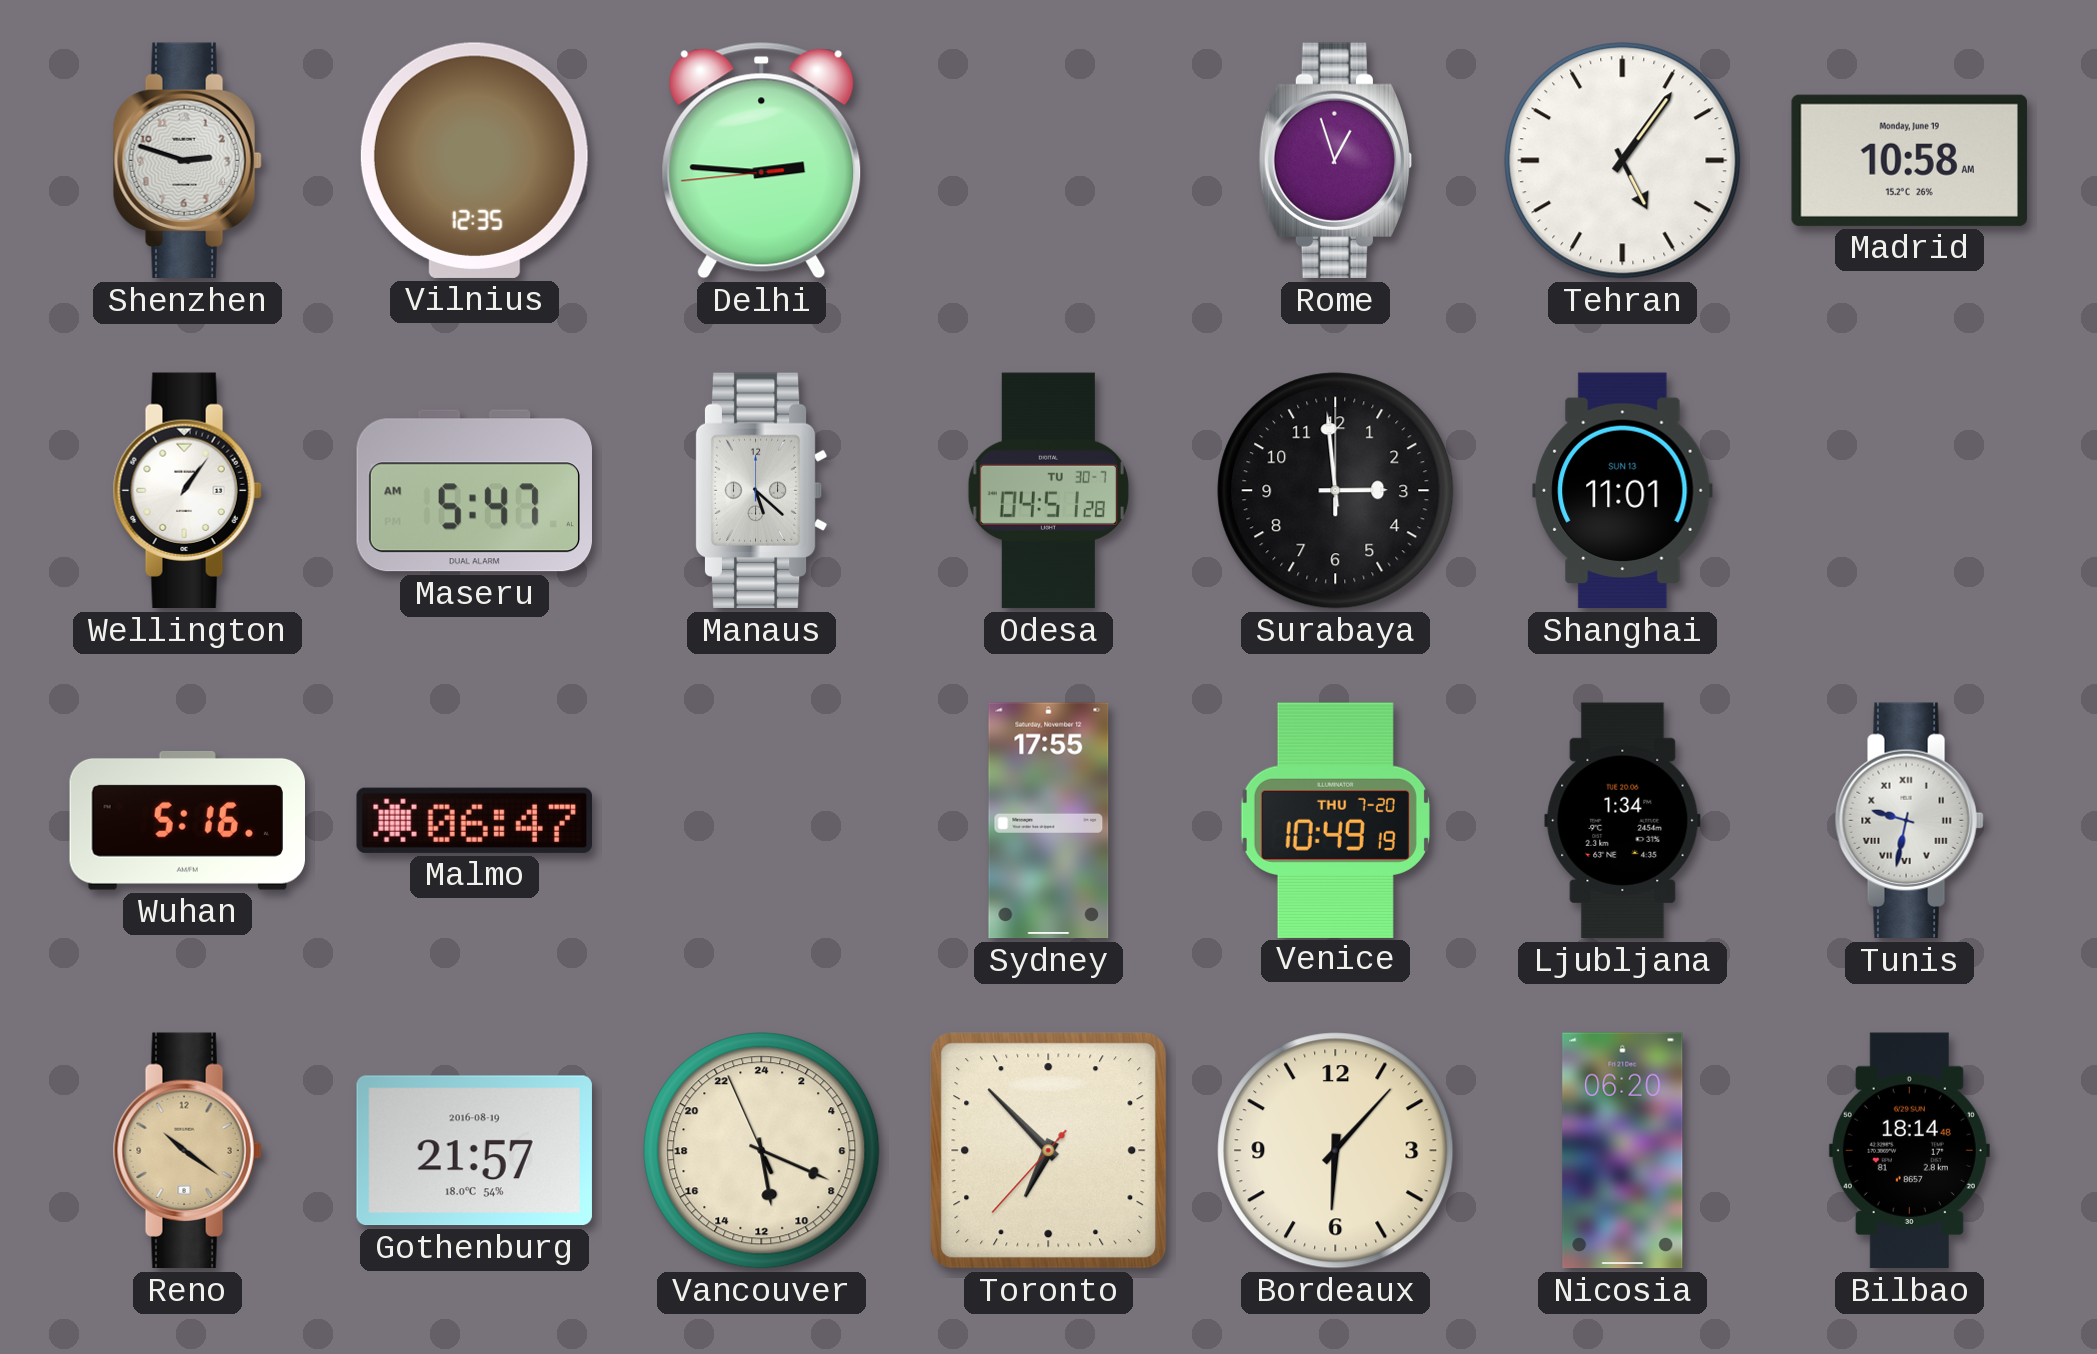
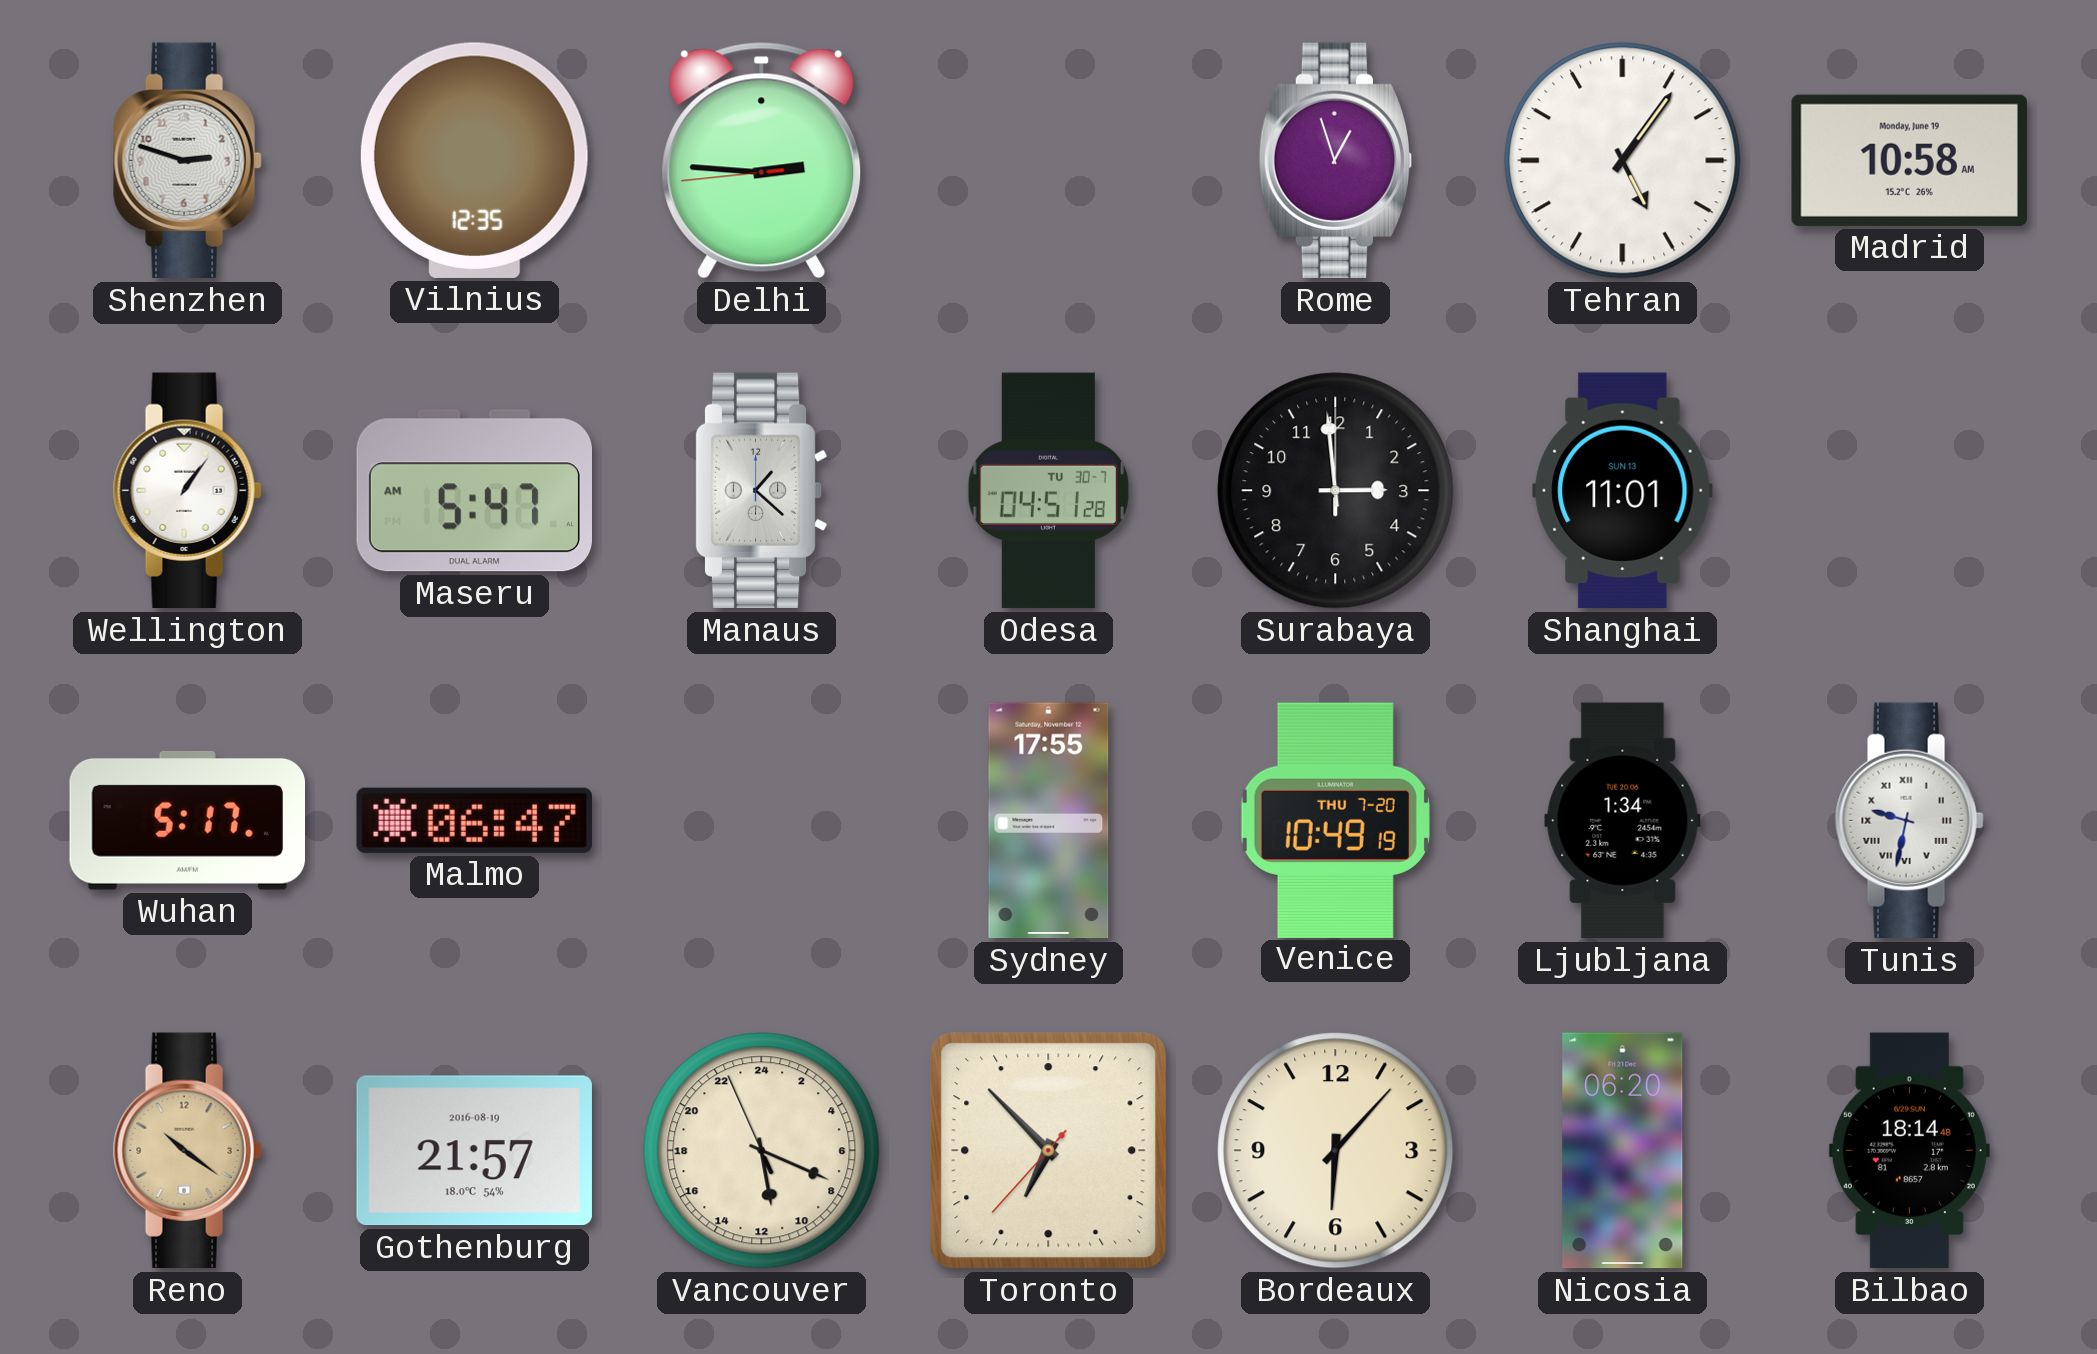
Manaus: 5:22 -> 1:22
Wuhan: 5:16 -> 5:17
